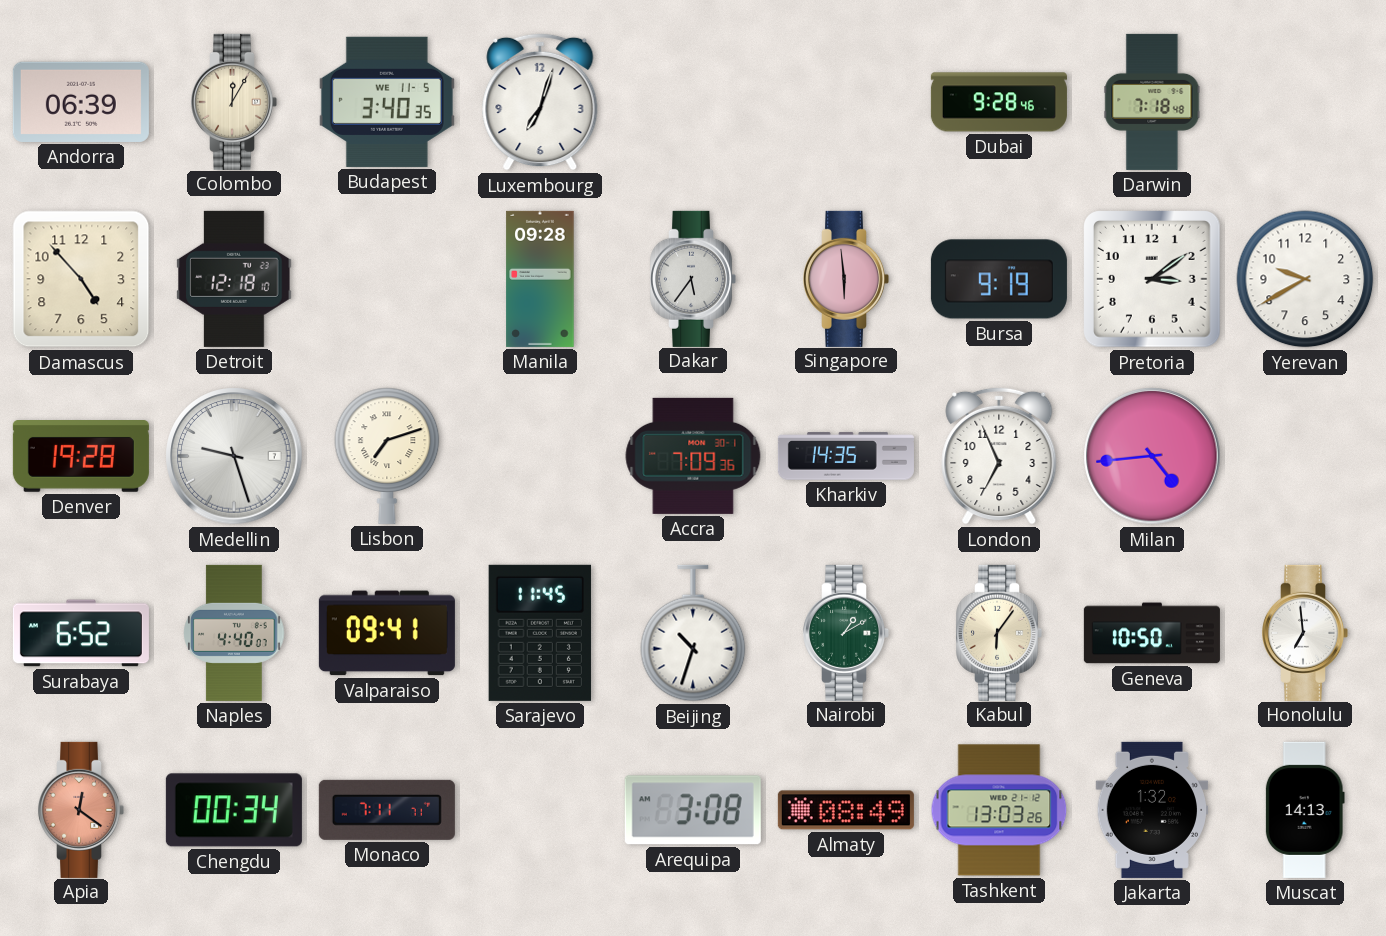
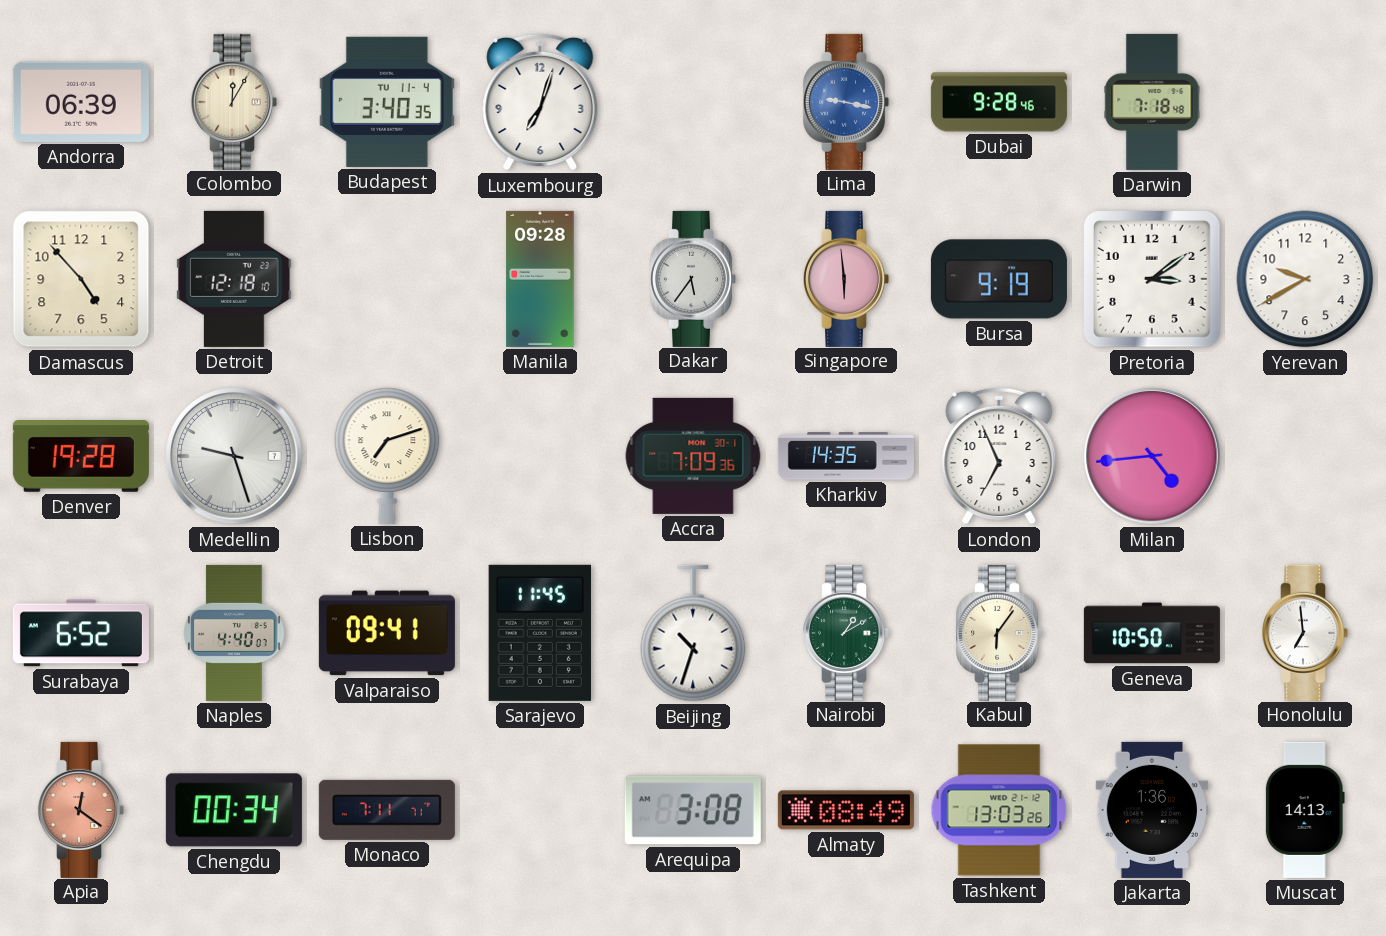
Budapest date: WE 11-5 -> TU 11-4
Lima: none -> 9:17
Jakarta: 1:32 -> 1:36
